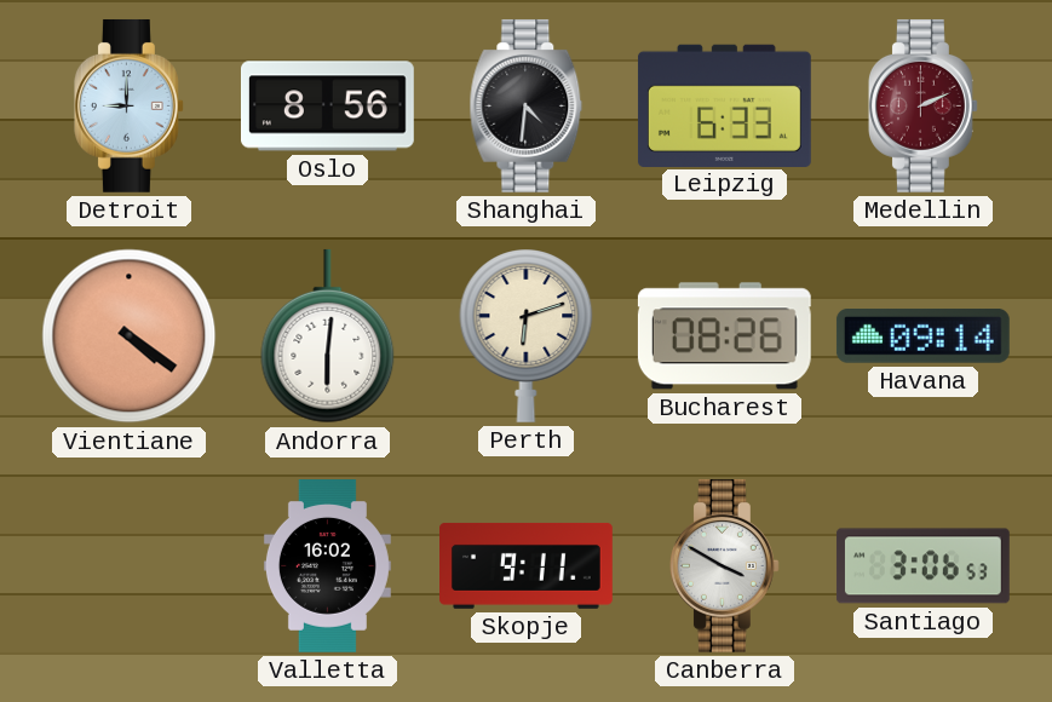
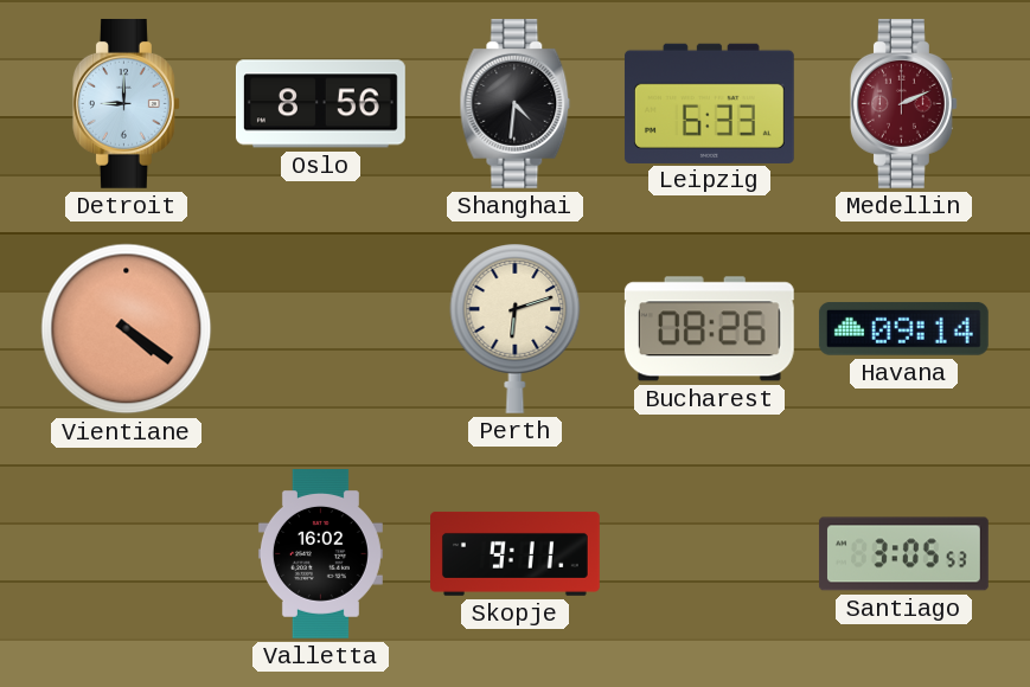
Andorra: 6:01 -> none
Canberra: 3:50 -> none
Santiago: 3:06 -> 3:05
